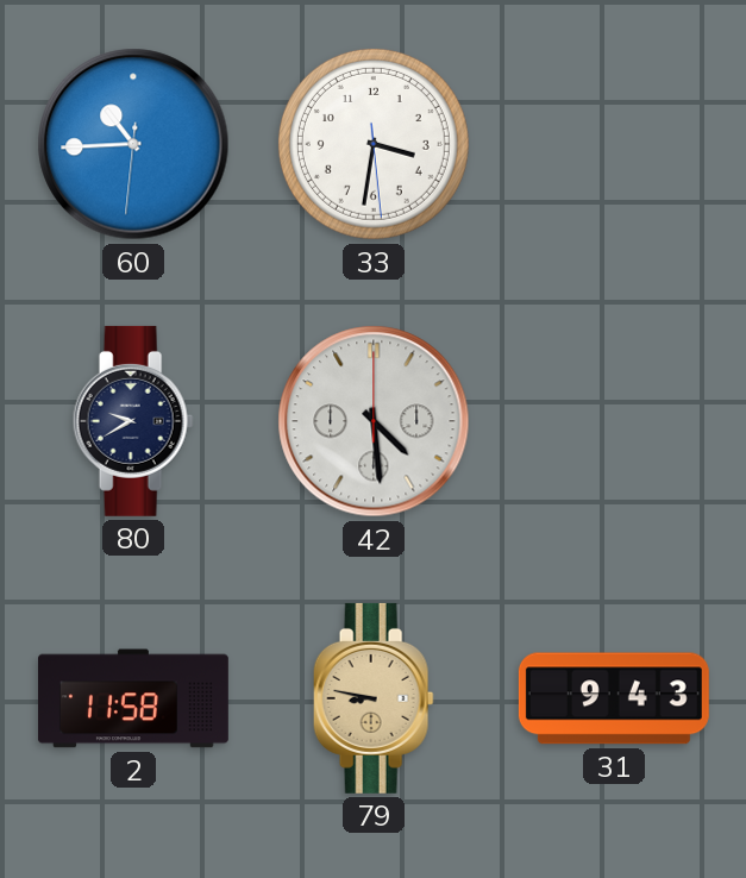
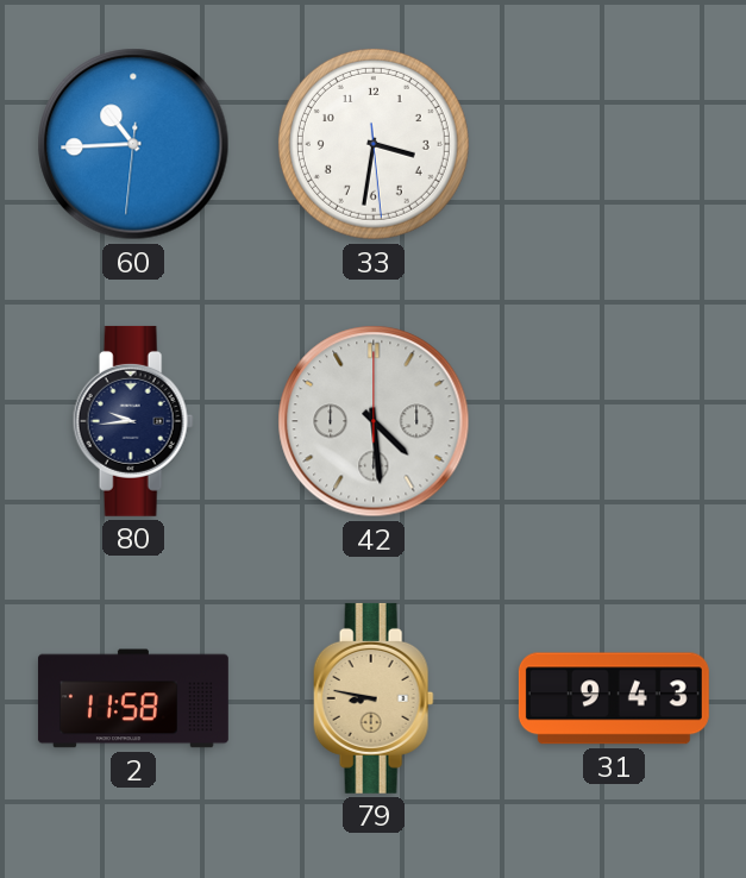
80: 9:40 -> 9:44
